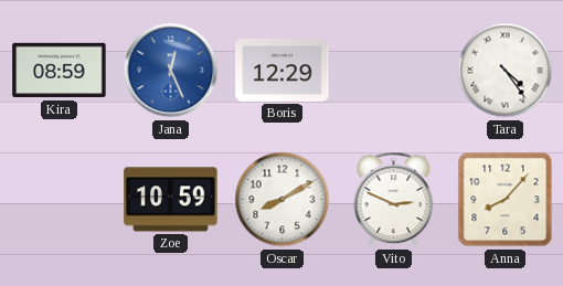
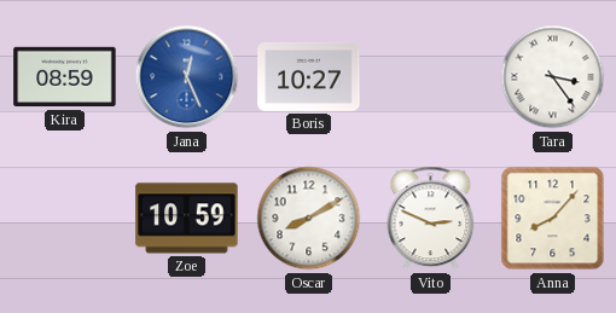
Boris: 12:29 -> 10:27
Tara: 4:24 -> 3:24
